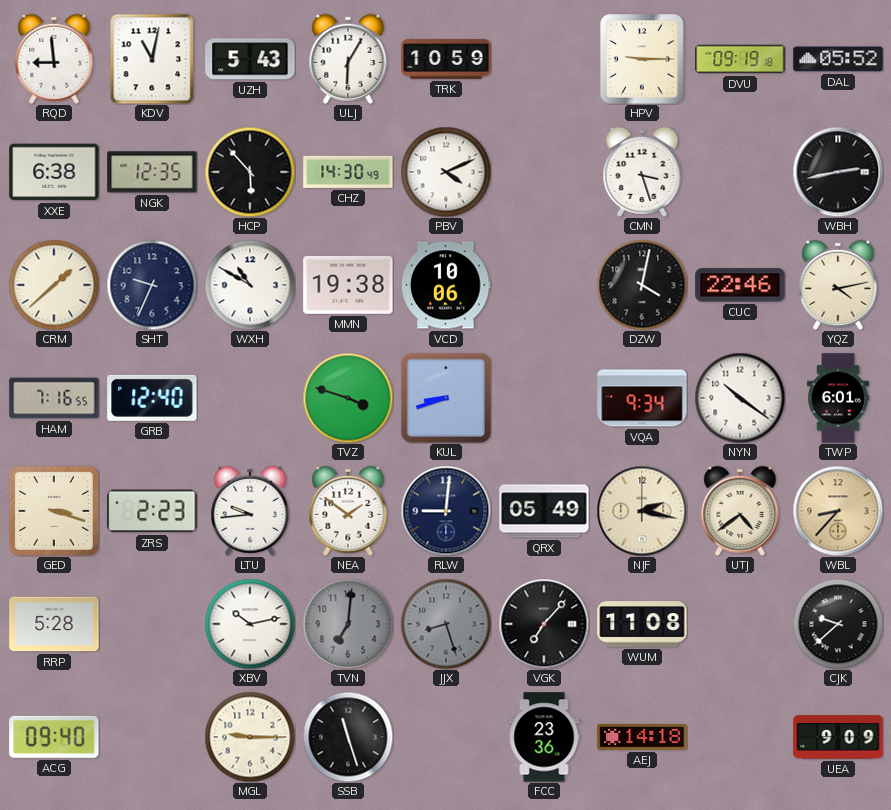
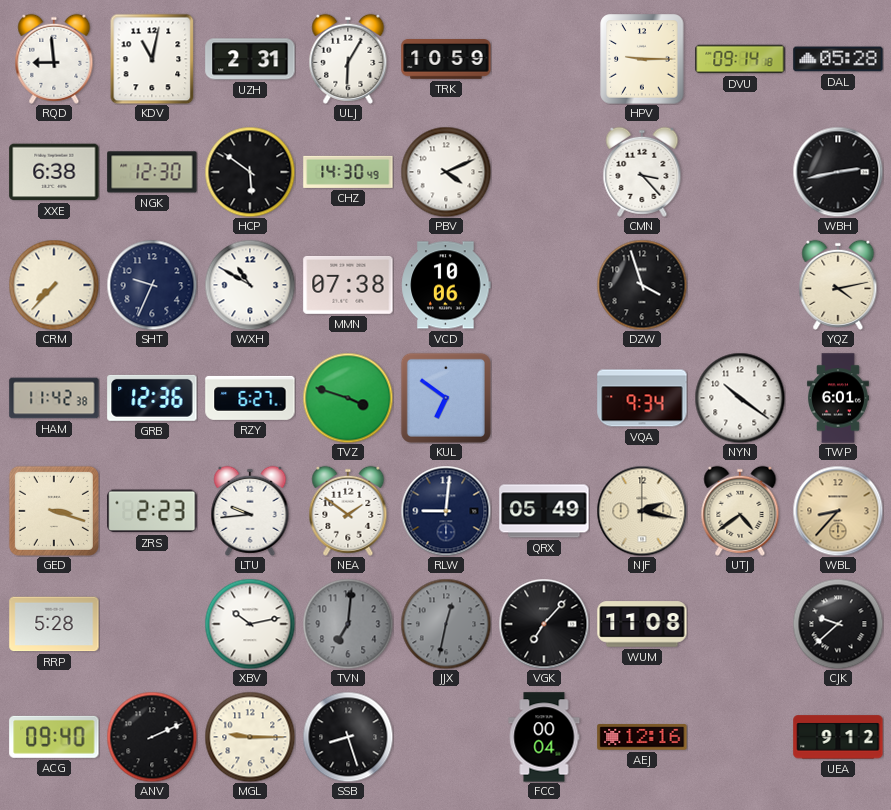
UZH: 5:43 -> 2:31
DVU: 09:19 -> 09:14
DAL: 05:52 -> 05:28
NGK: 12:35 -> 12:30
HCP: 5:53 -> 5:51
CMN: 3:27 -> 3:23
CRM: 1:38 -> 7:37
MMN: 19:38 -> 07:38
DZW: 4:02 -> 3:57
CUC: 22:46 -> none
HAM: 7:16 -> 11:42
GRB: 12:40 -> 12:36
RZY: none -> 6:27
KUL: 8:42 -> 6:51
JJX: 8:27 -> 12:32
ANV: none -> 2:11
SSB: 11:27 -> 8:27
FCC: 23:36 -> 00:04
AEJ: 14:18 -> 12:16
UEA: 9:09 -> 9:12
